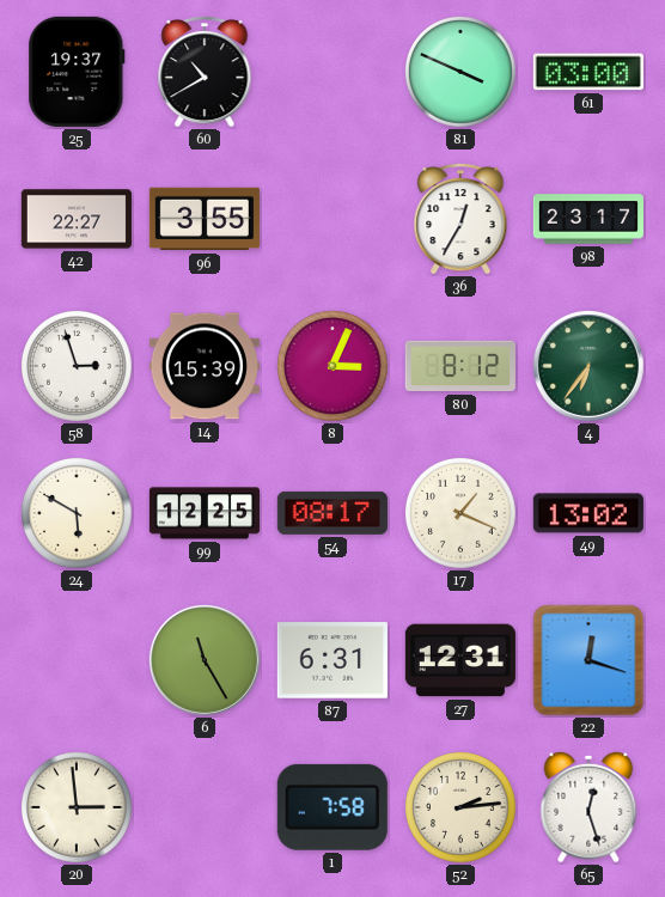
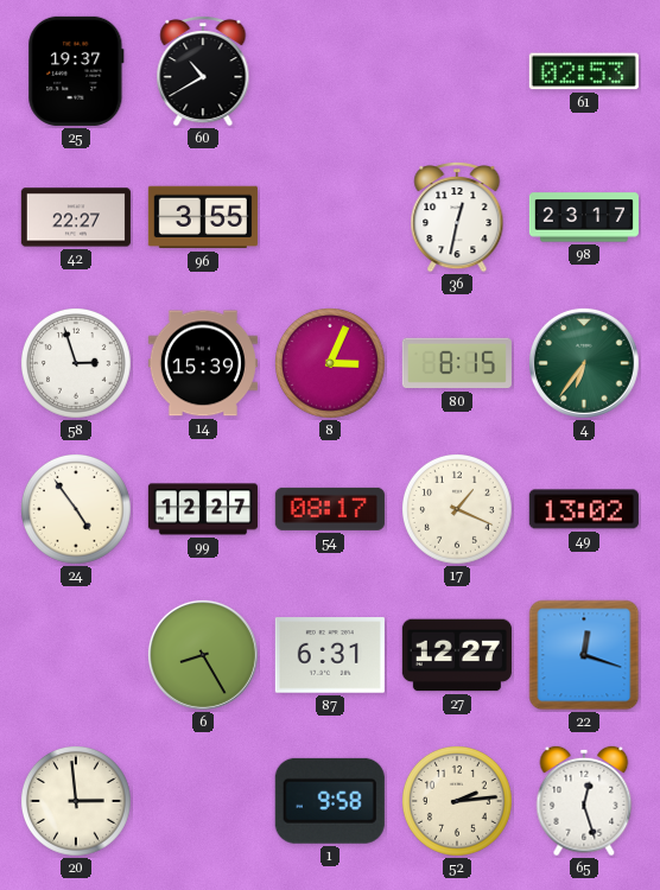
81: 3:49 -> none
61: 03:00 -> 02:53
36: 12:35 -> 12:32
80: 8:12 -> 8:15
24: 5:50 -> 4:54
99: 12:25 -> 12:27
6: 11:25 -> 8:25
27: 12:31 -> 12:27
1: 7:58 -> 9:58
